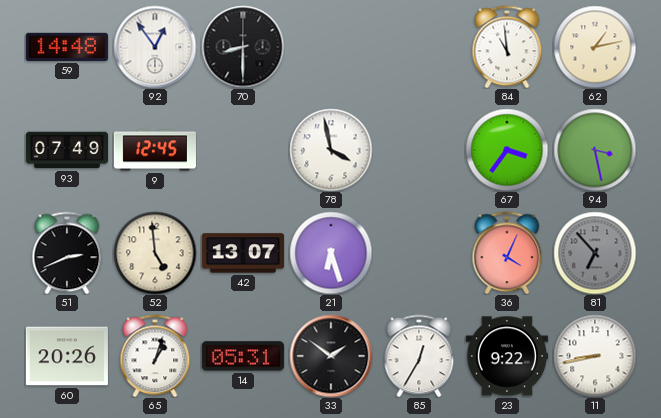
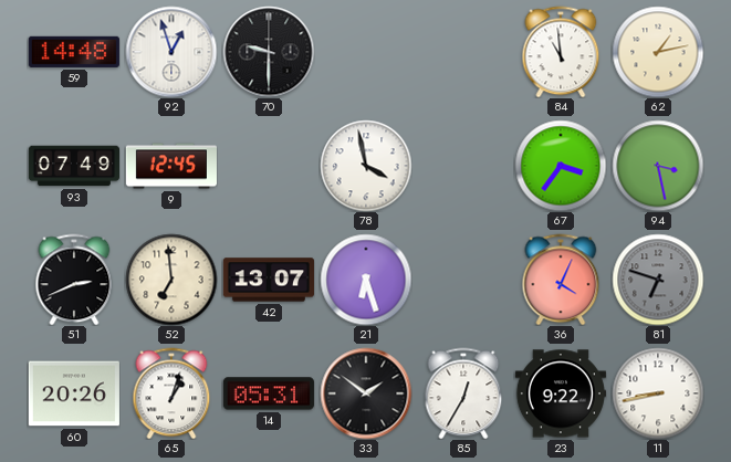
92: 12:54 -> 12:57
70: 8:30 -> 9:30
52: 4:59 -> 6:59
81: 6:53 -> 6:48
